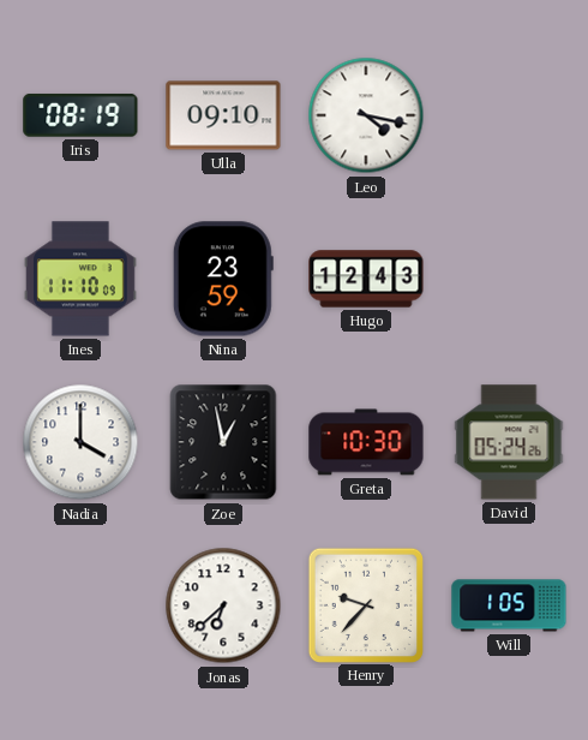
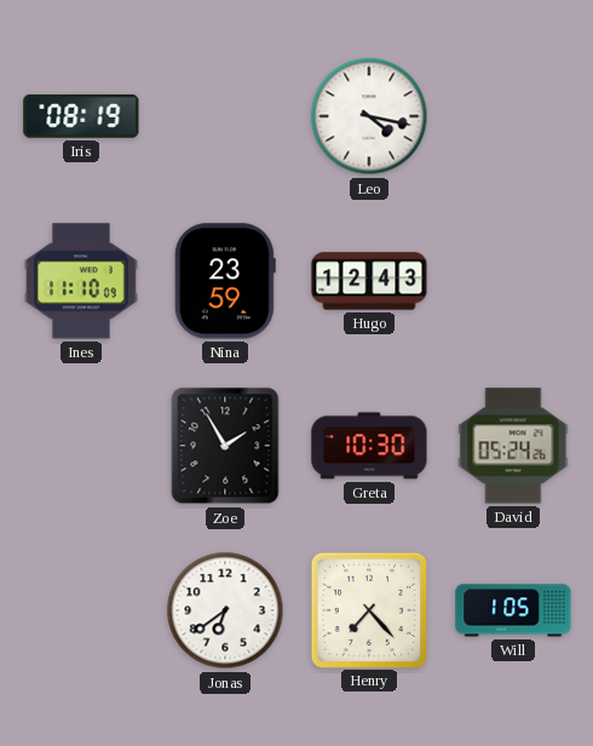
Ulla: 09:10 -> none
Nadia: 4:00 -> none
Zoe: 12:58 -> 1:55
Jonas: 6:38 -> 6:39
Henry: 9:37 -> 7:23
